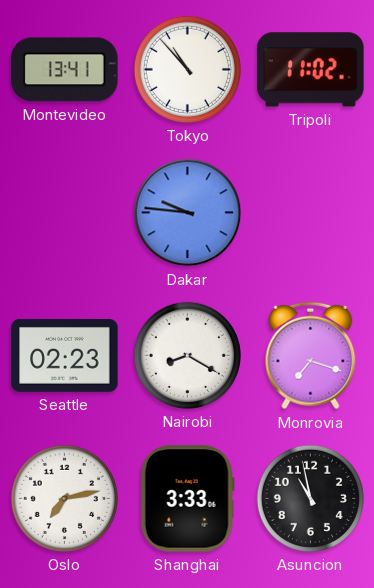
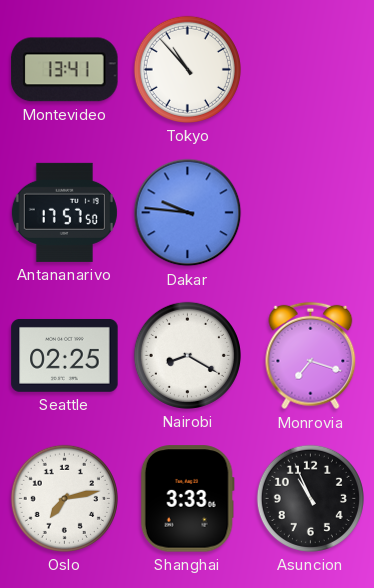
Tripoli: 11:02 -> none
Antananarivo: none -> 17:57
Seattle: 02:23 -> 02:25
Asuncion: 10:58 -> 10:56
